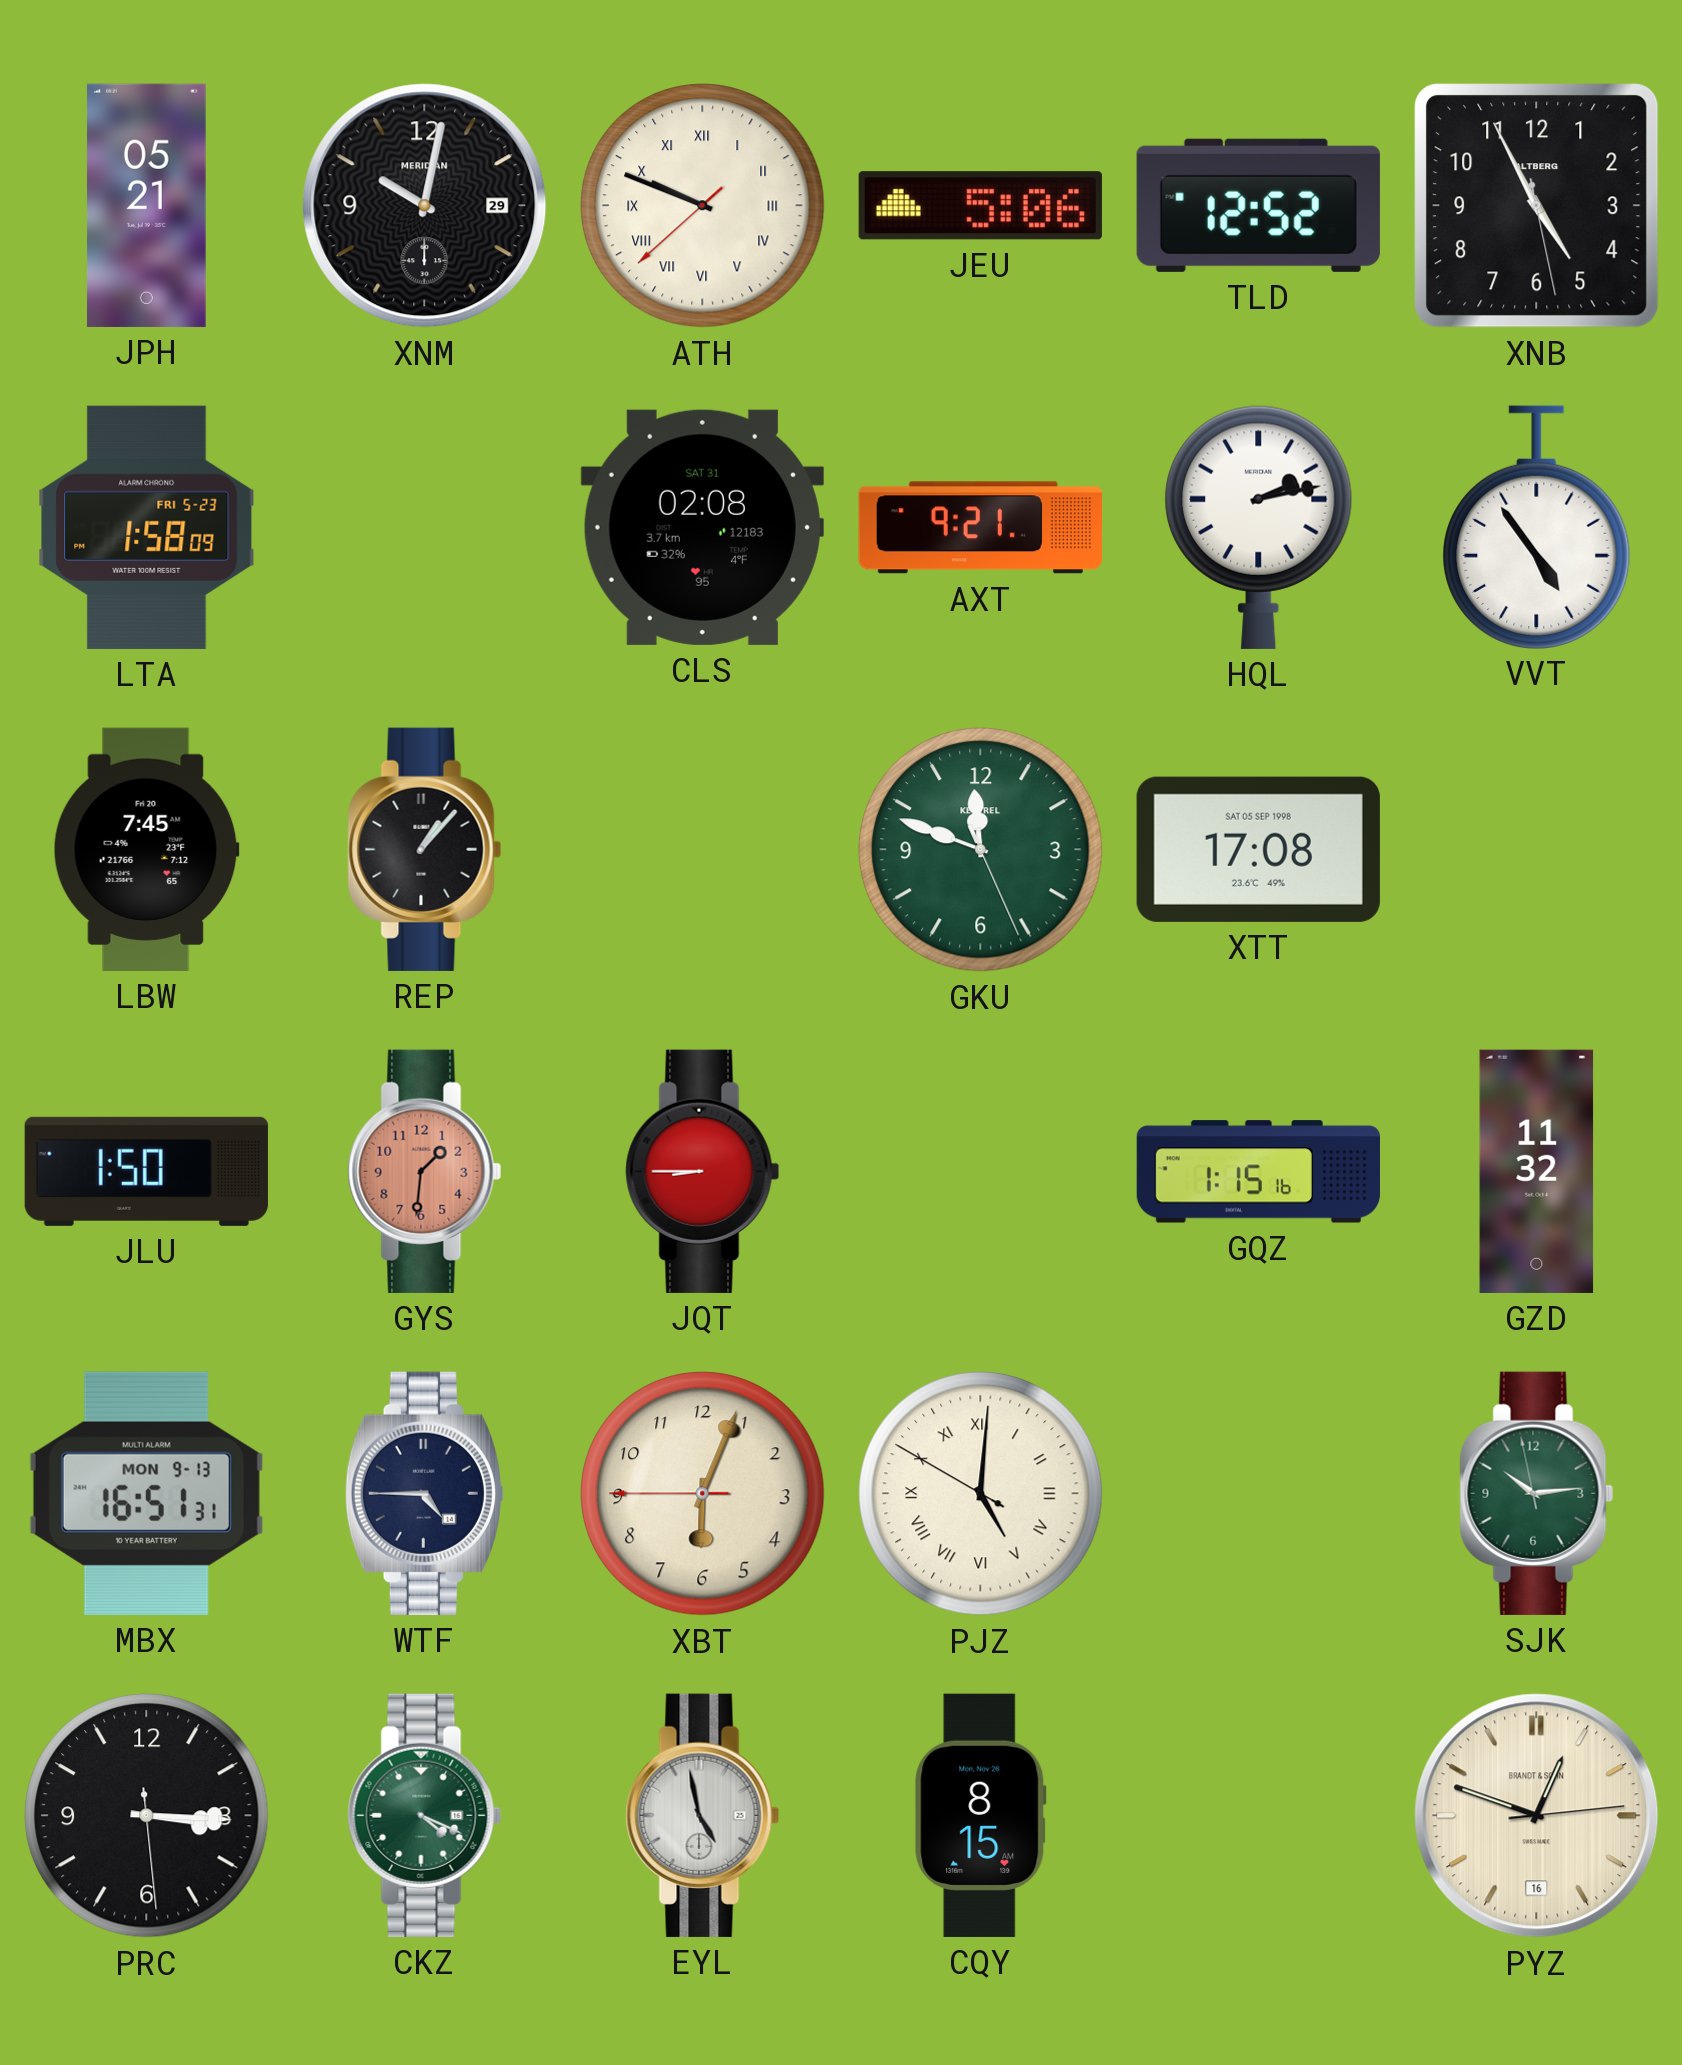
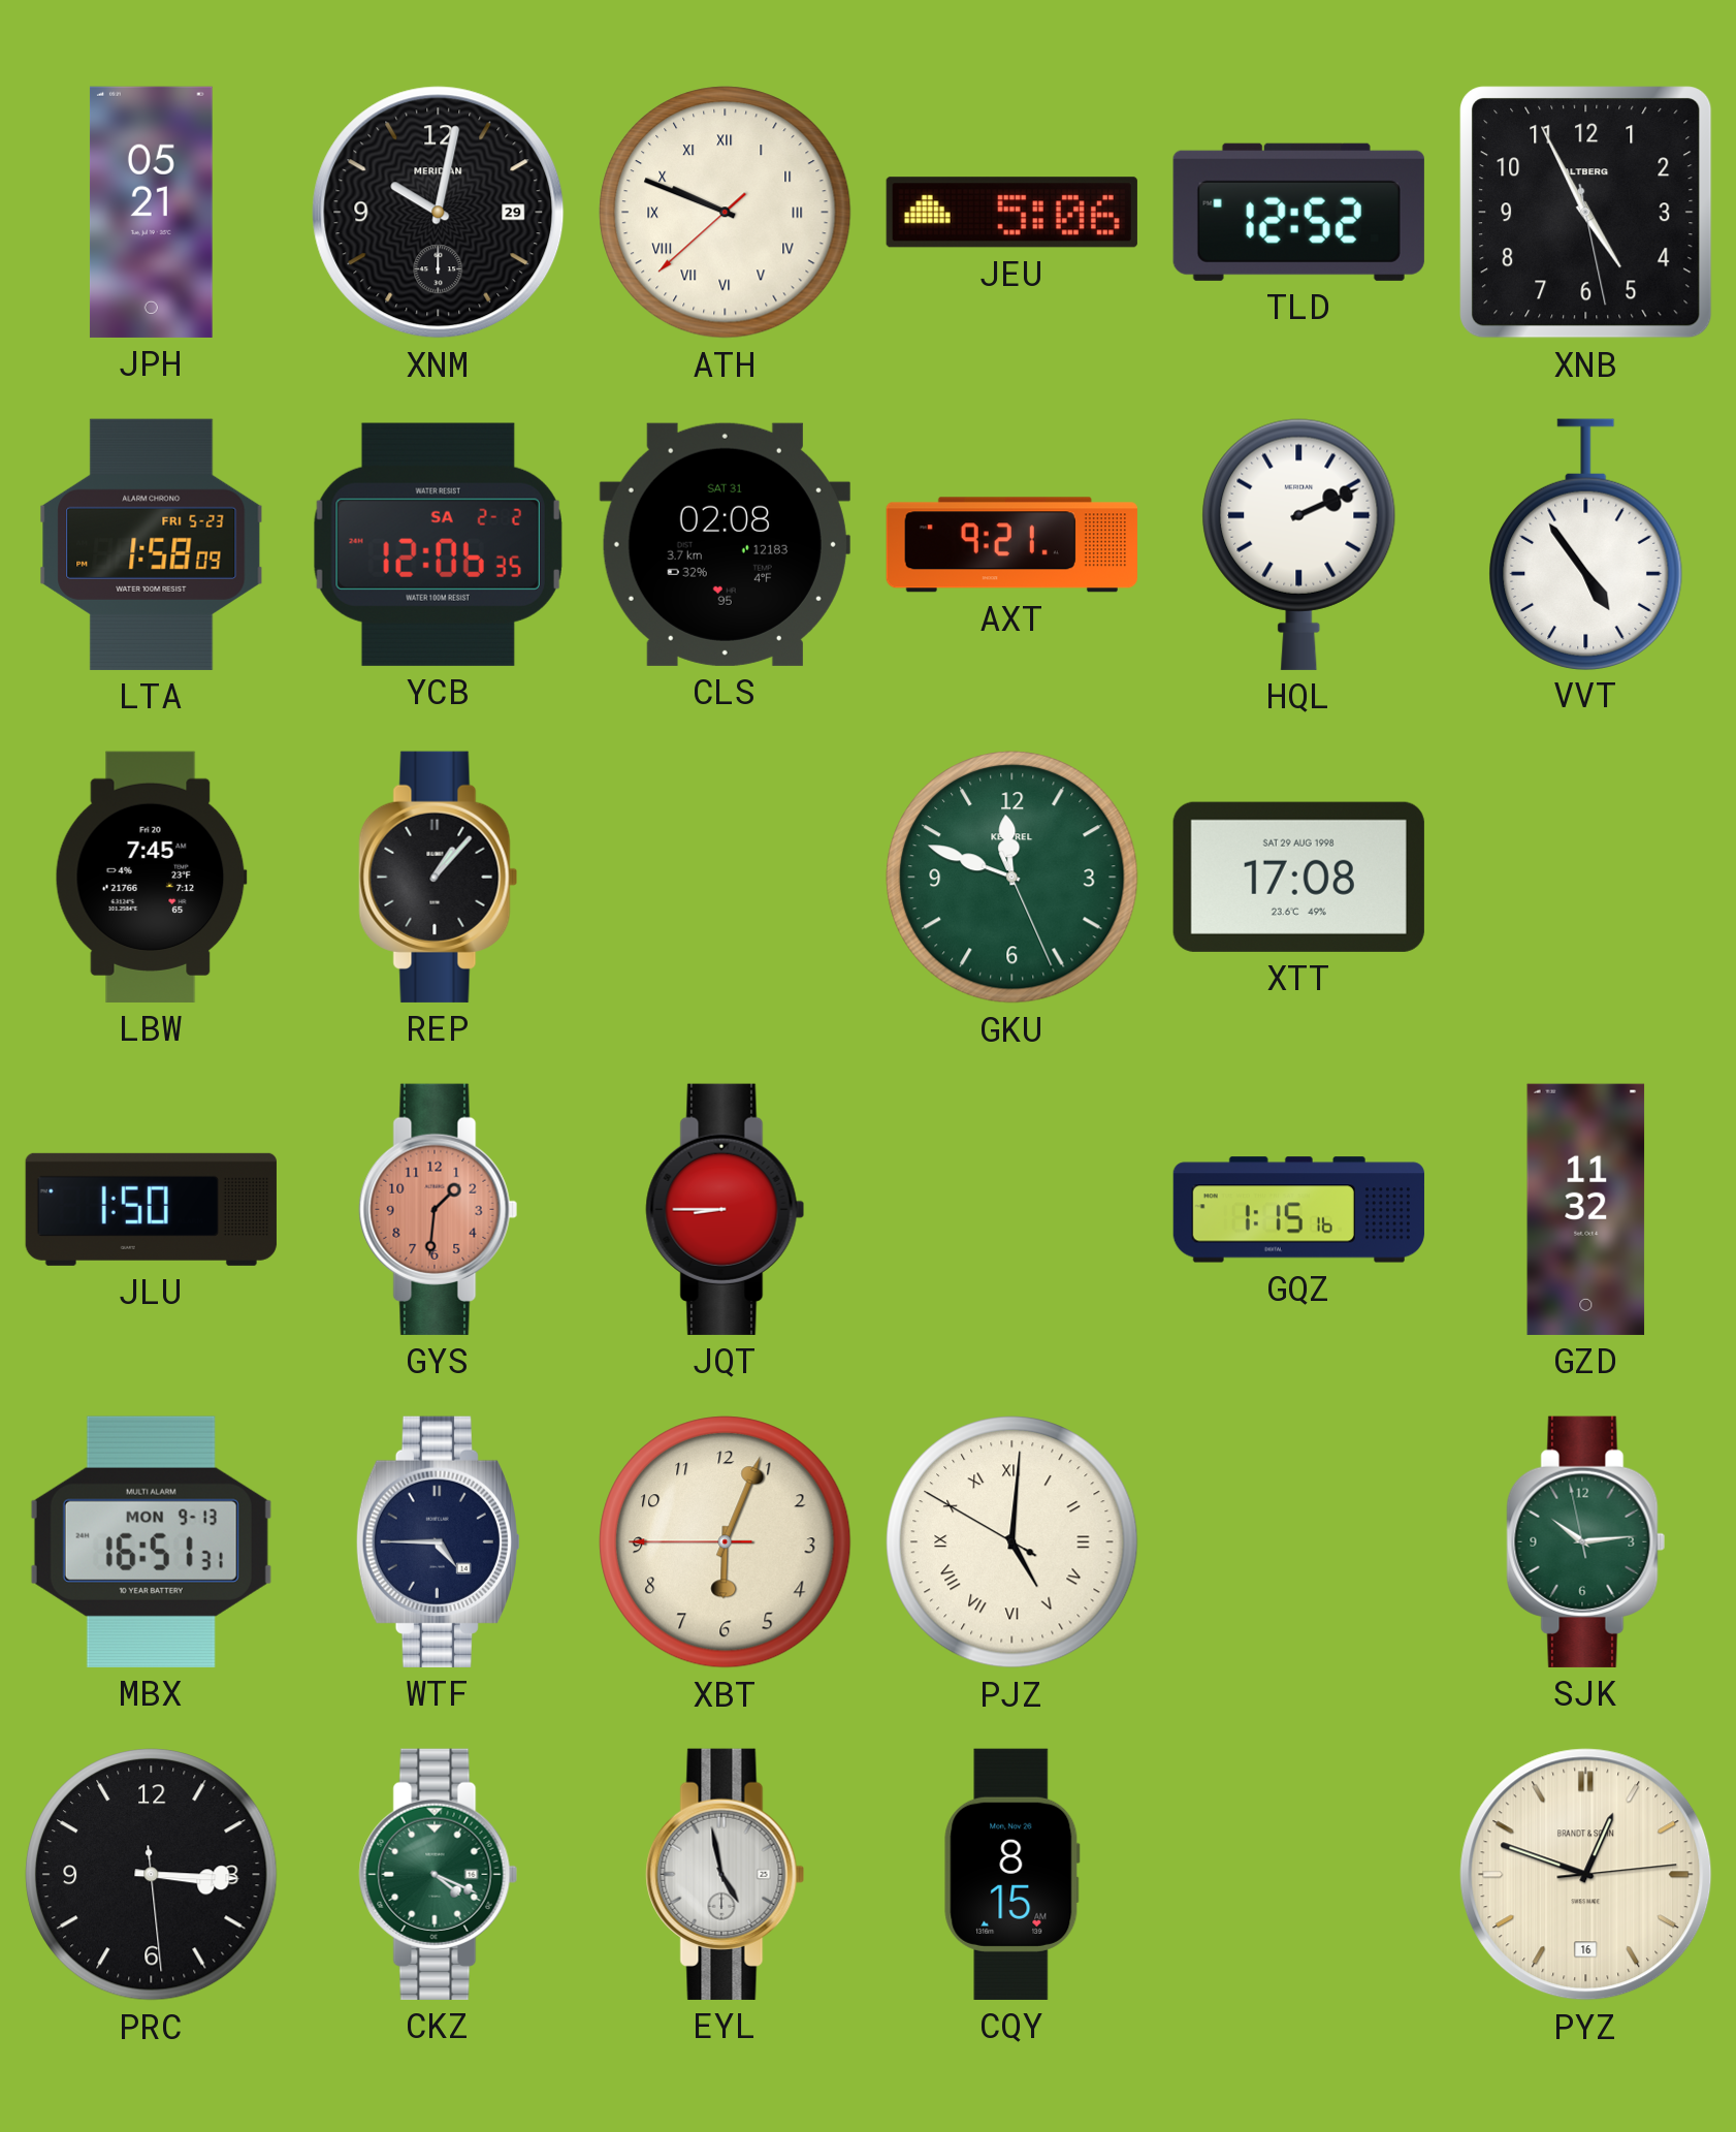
YCB: none -> 12:06
HQL: 2:13 -> 2:11
XTT date: SAT 05 SEP 1998 -> SAT 29 AUG 1998
